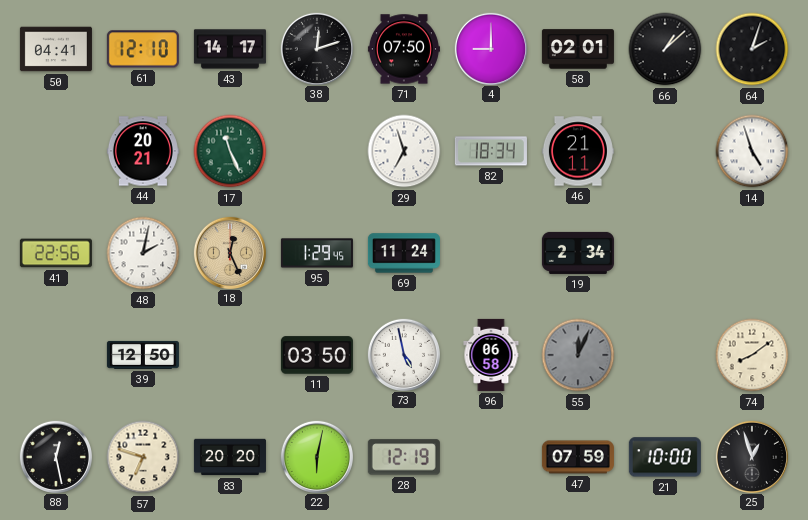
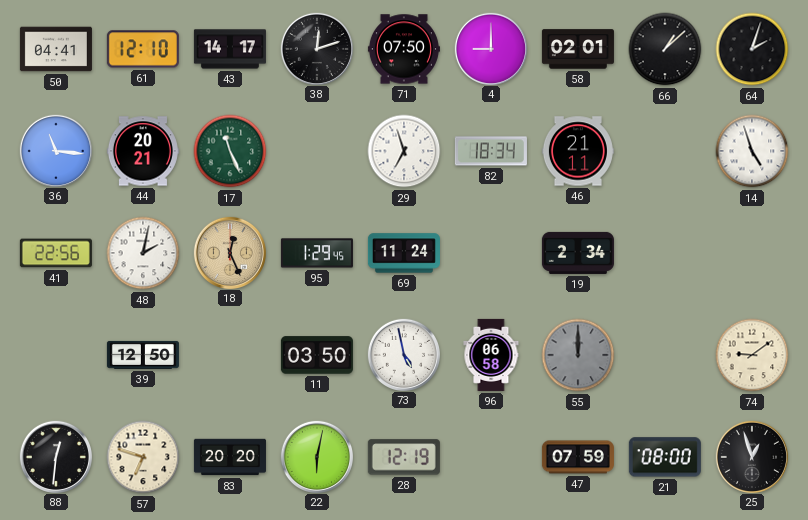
36: none -> 11:16
55: 12:04 -> 12:00
74: 8:09 -> 9:09
88: 12:28 -> 12:31
21: 10:00 -> 08:00
